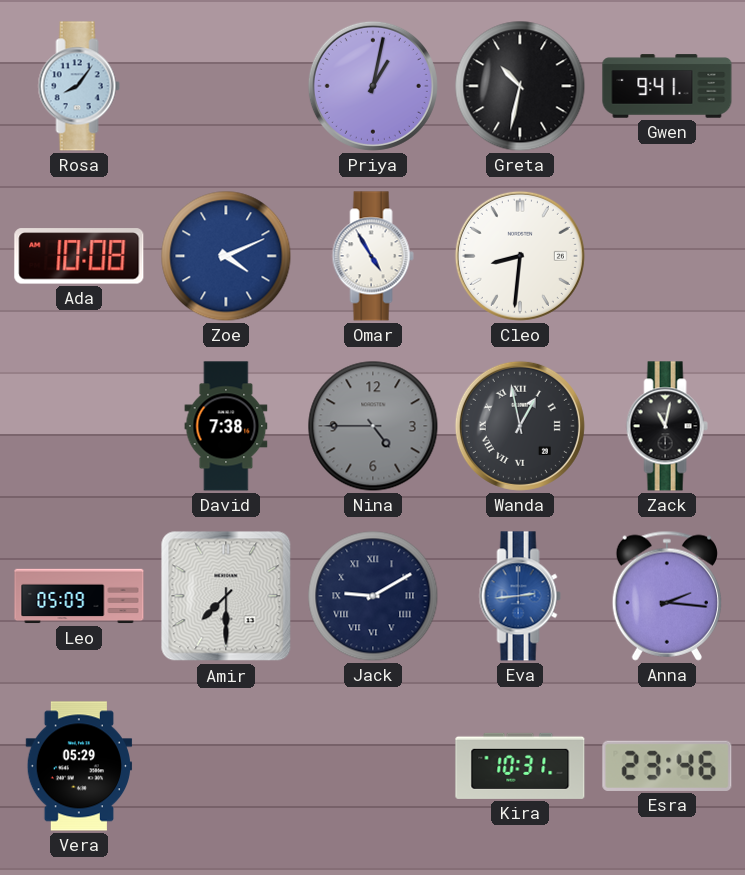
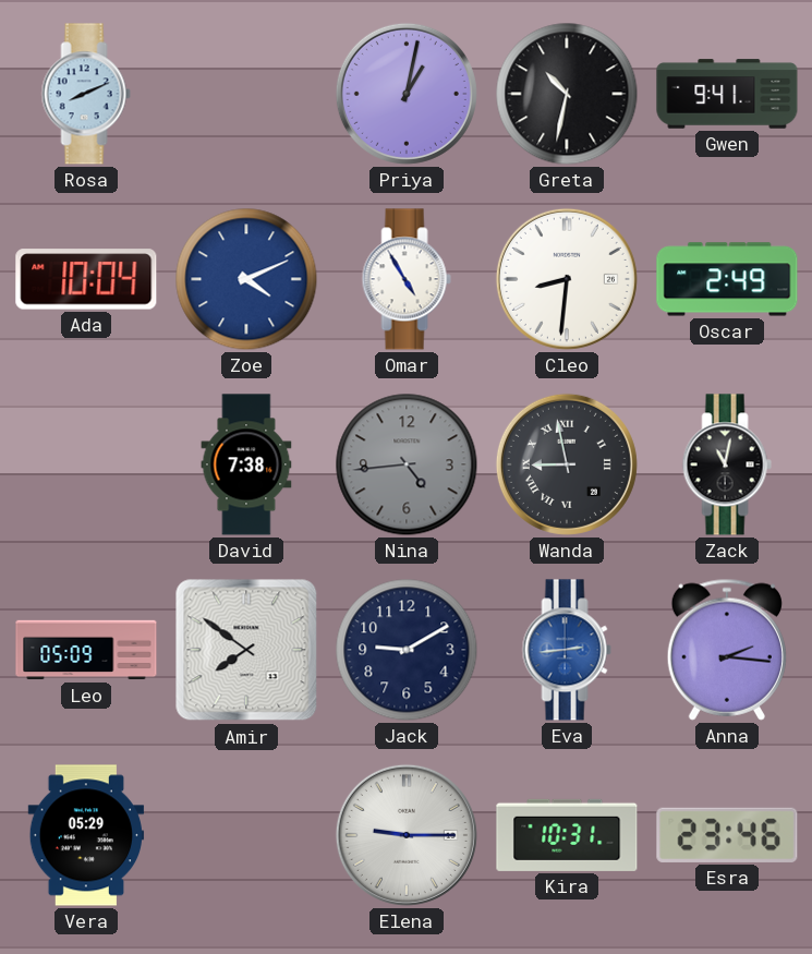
Rosa: 8:06 -> 8:11
Ada: 10:08 -> 10:04
Oscar: none -> 2:49
Nina: 4:45 -> 4:44
Wanda: 12:58 -> 8:58
Amir: 7:30 -> 7:51
Jack numerals: Roman -> Arabic
Elena: none -> 9:15
